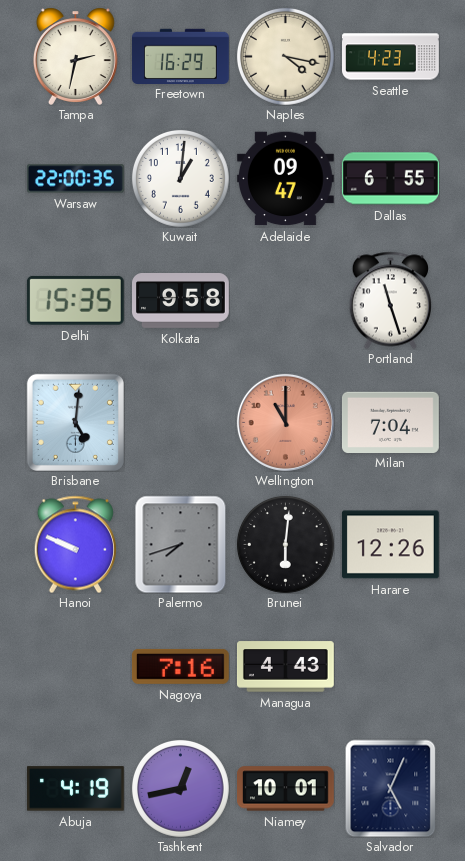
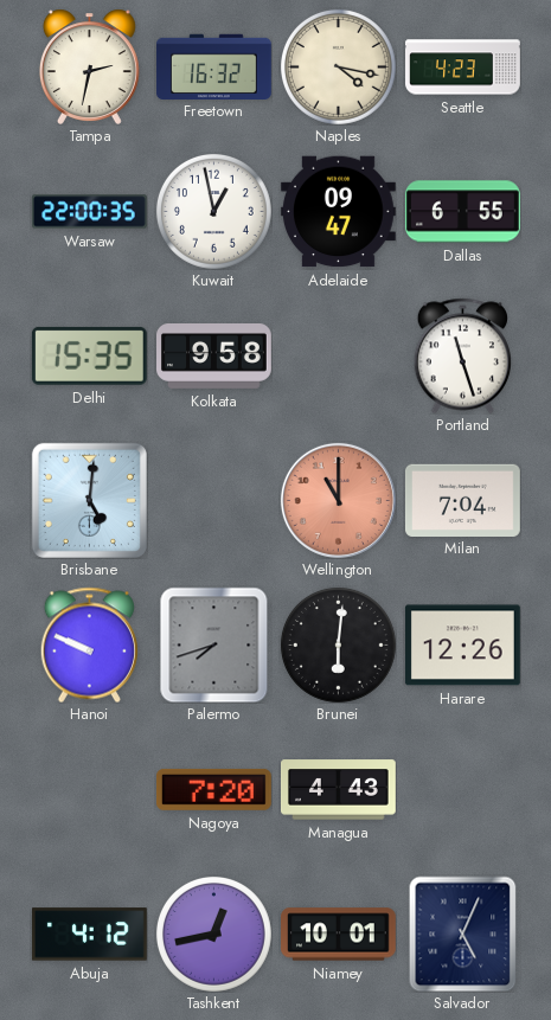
Freetown: 16:29 -> 16:32
Kuwait: 1:01 -> 12:58
Nagoya: 7:16 -> 7:20
Abuja: 4:19 -> 4:12
